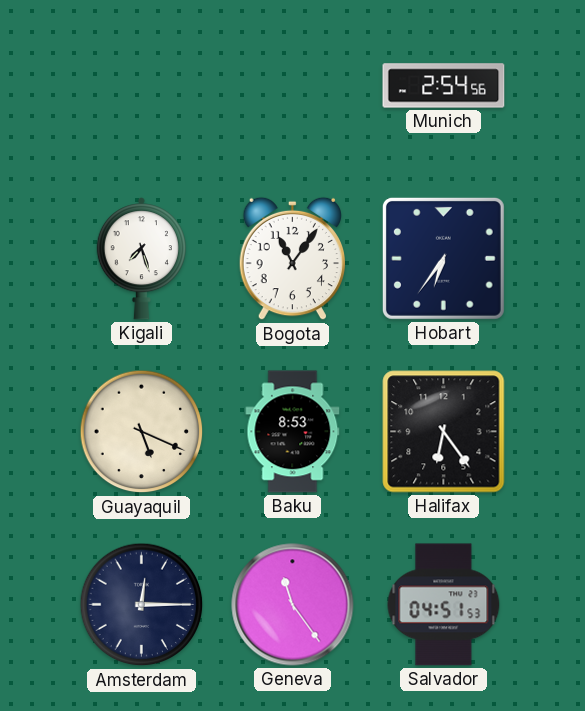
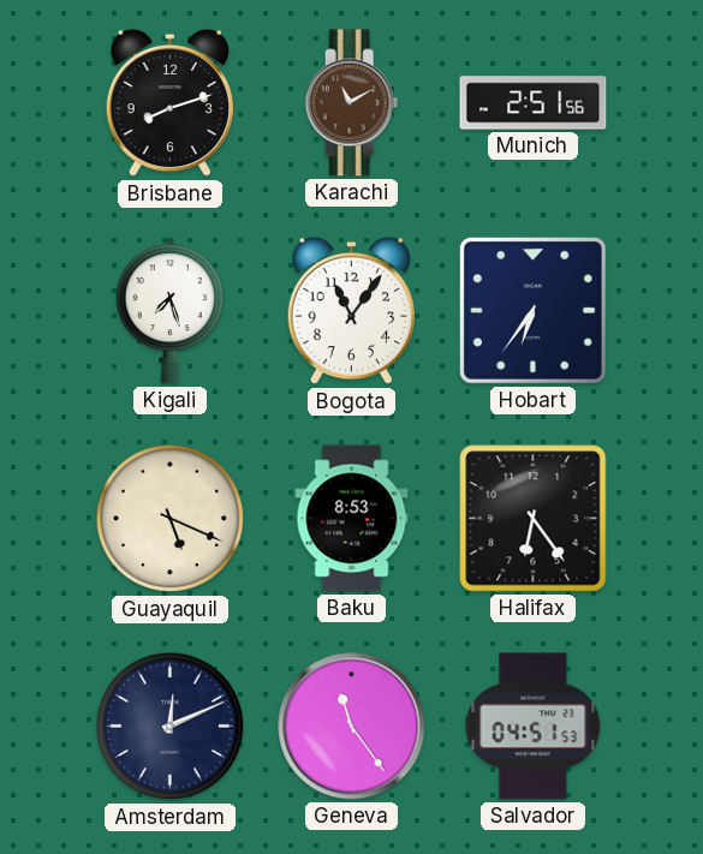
Brisbane: none -> 8:12
Karachi: none -> 11:10
Munich: 2:54 -> 2:51
Amsterdam: 12:15 -> 12:11
